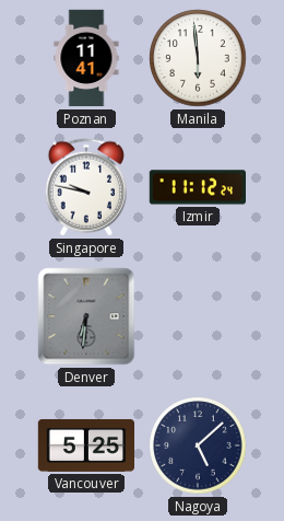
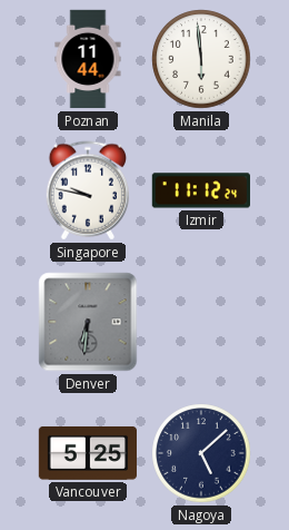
Poznan: 11:41 -> 11:44
